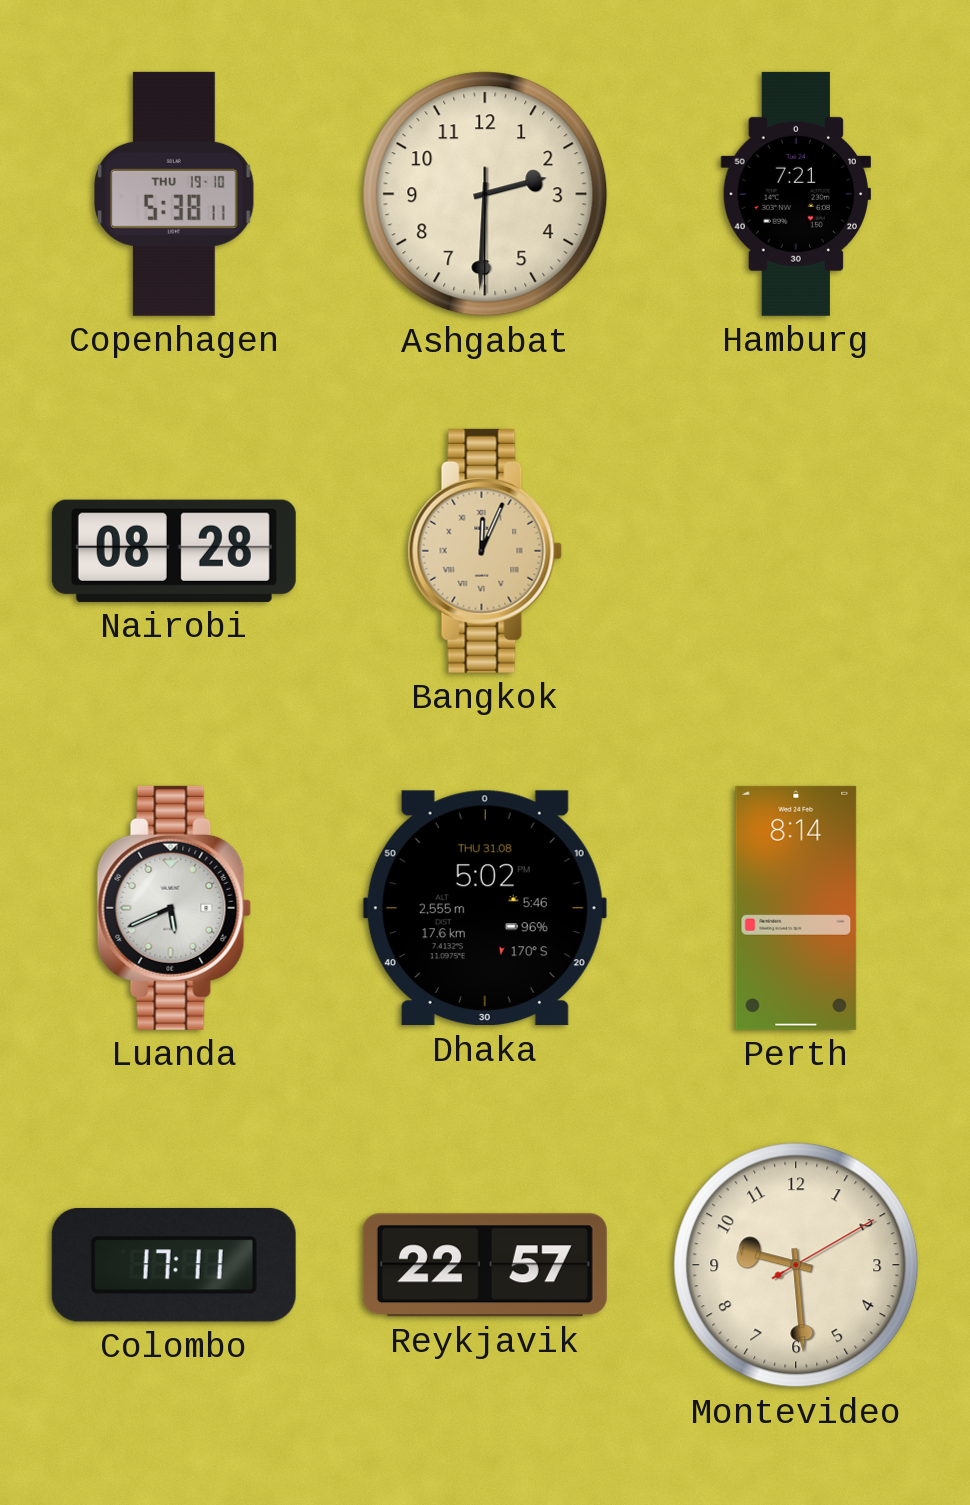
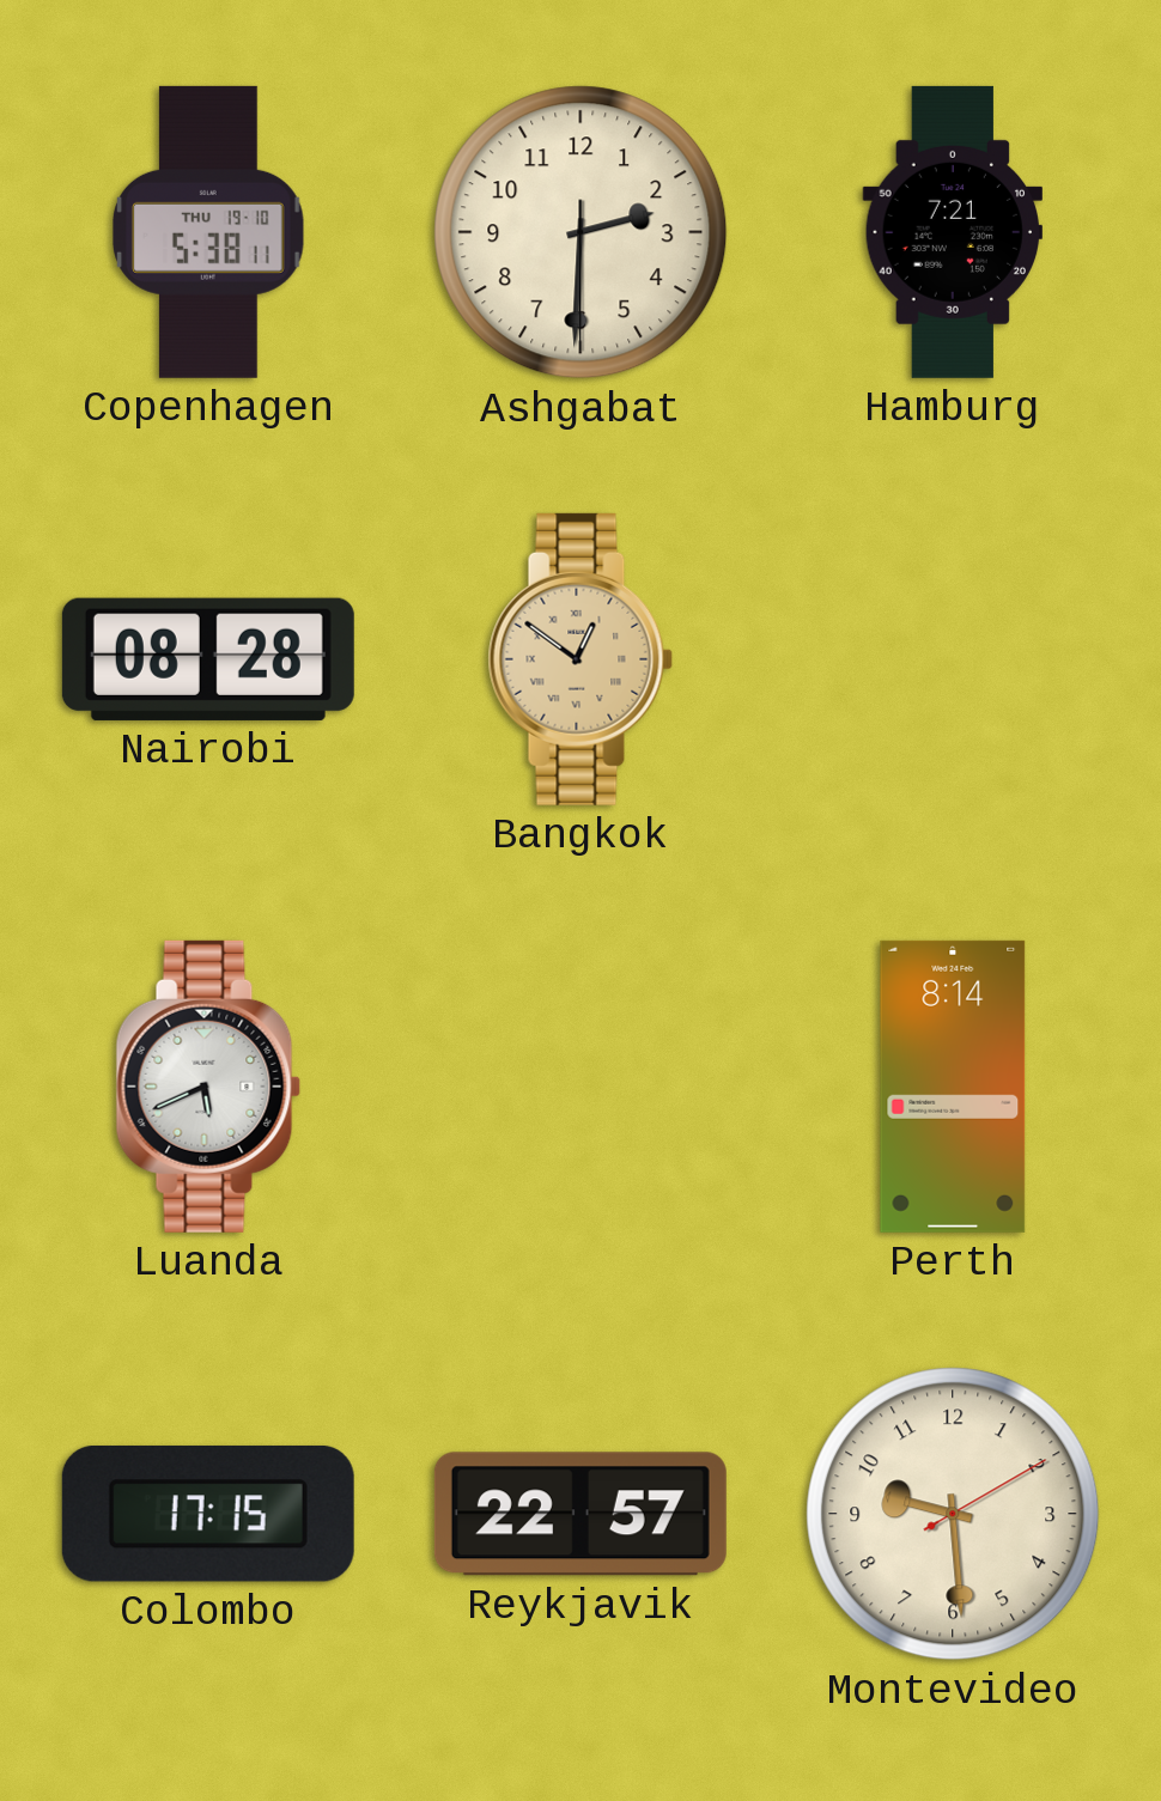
Bangkok: 12:04 -> 12:51
Dhaka: 5:02 -> none
Colombo: 17:11 -> 17:15
